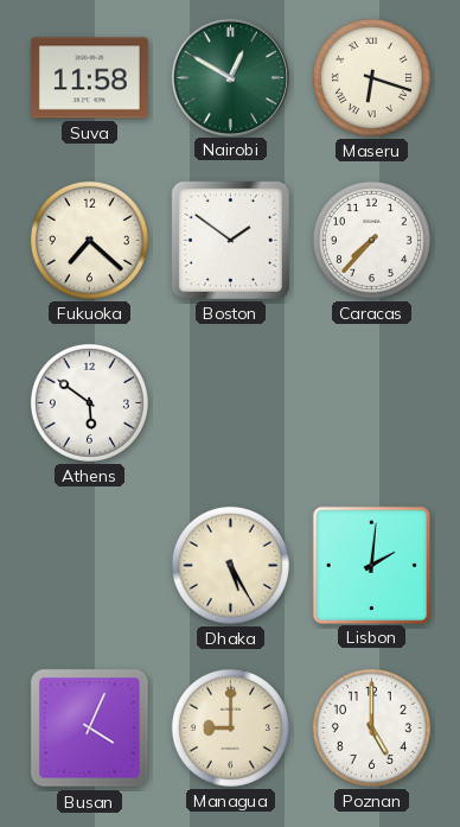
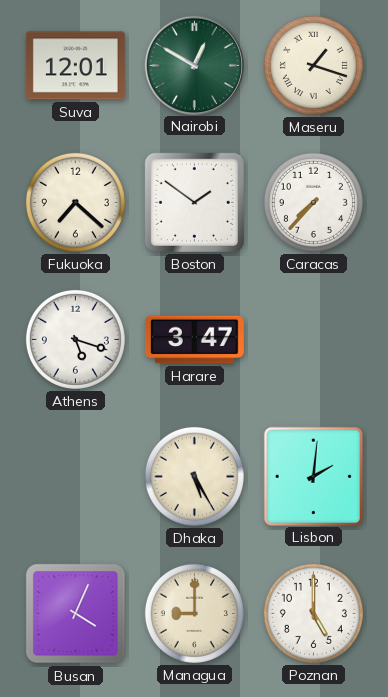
Suva: 11:58 -> 12:01
Maseru: 6:18 -> 1:18
Athens: 5:51 -> 5:18
Harare: none -> 3:47
